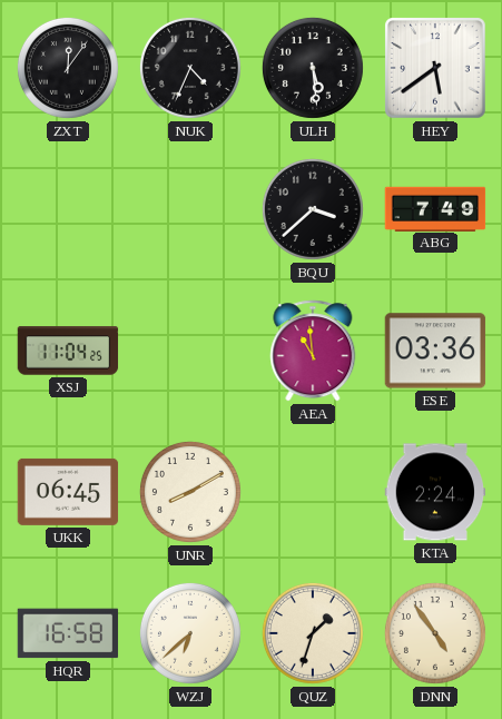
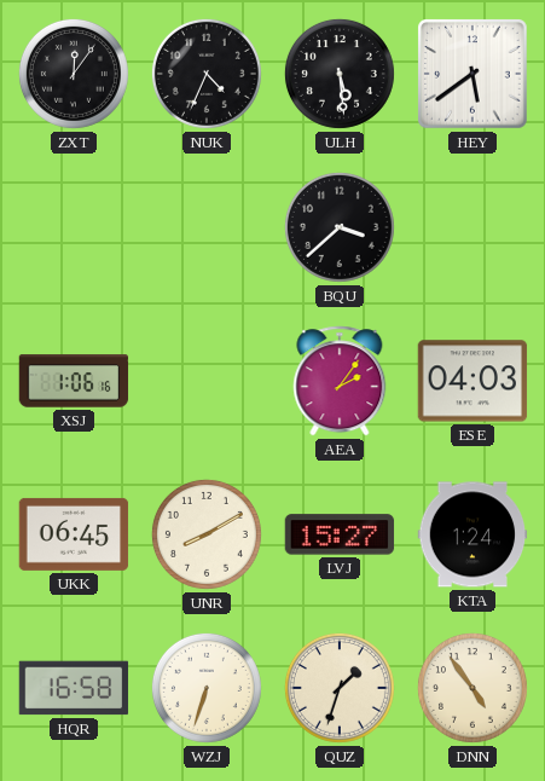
ABG: 7:49 -> none
XSJ: 11:04 -> 1:06
AEA: 10:59 -> 2:06
ESE: 03:36 -> 04:03
LVJ: none -> 15:27
KTA: 2:24 -> 1:24
WZJ: 6:38 -> 6:33
